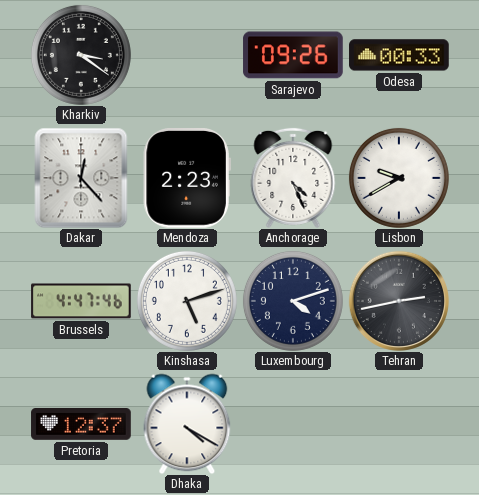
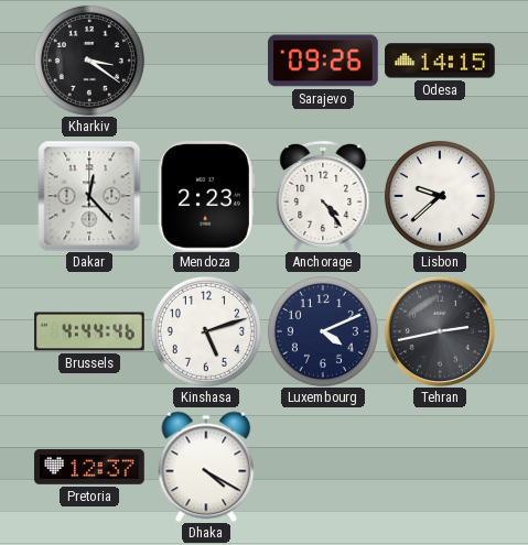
Odesa: 00:33 -> 14:15
Anchorage: 4:26 -> 4:24
Lisbon: 9:40 -> 9:38
Brussels: 4:47 -> 4:44
Luxembourg: 4:12 -> 4:11
